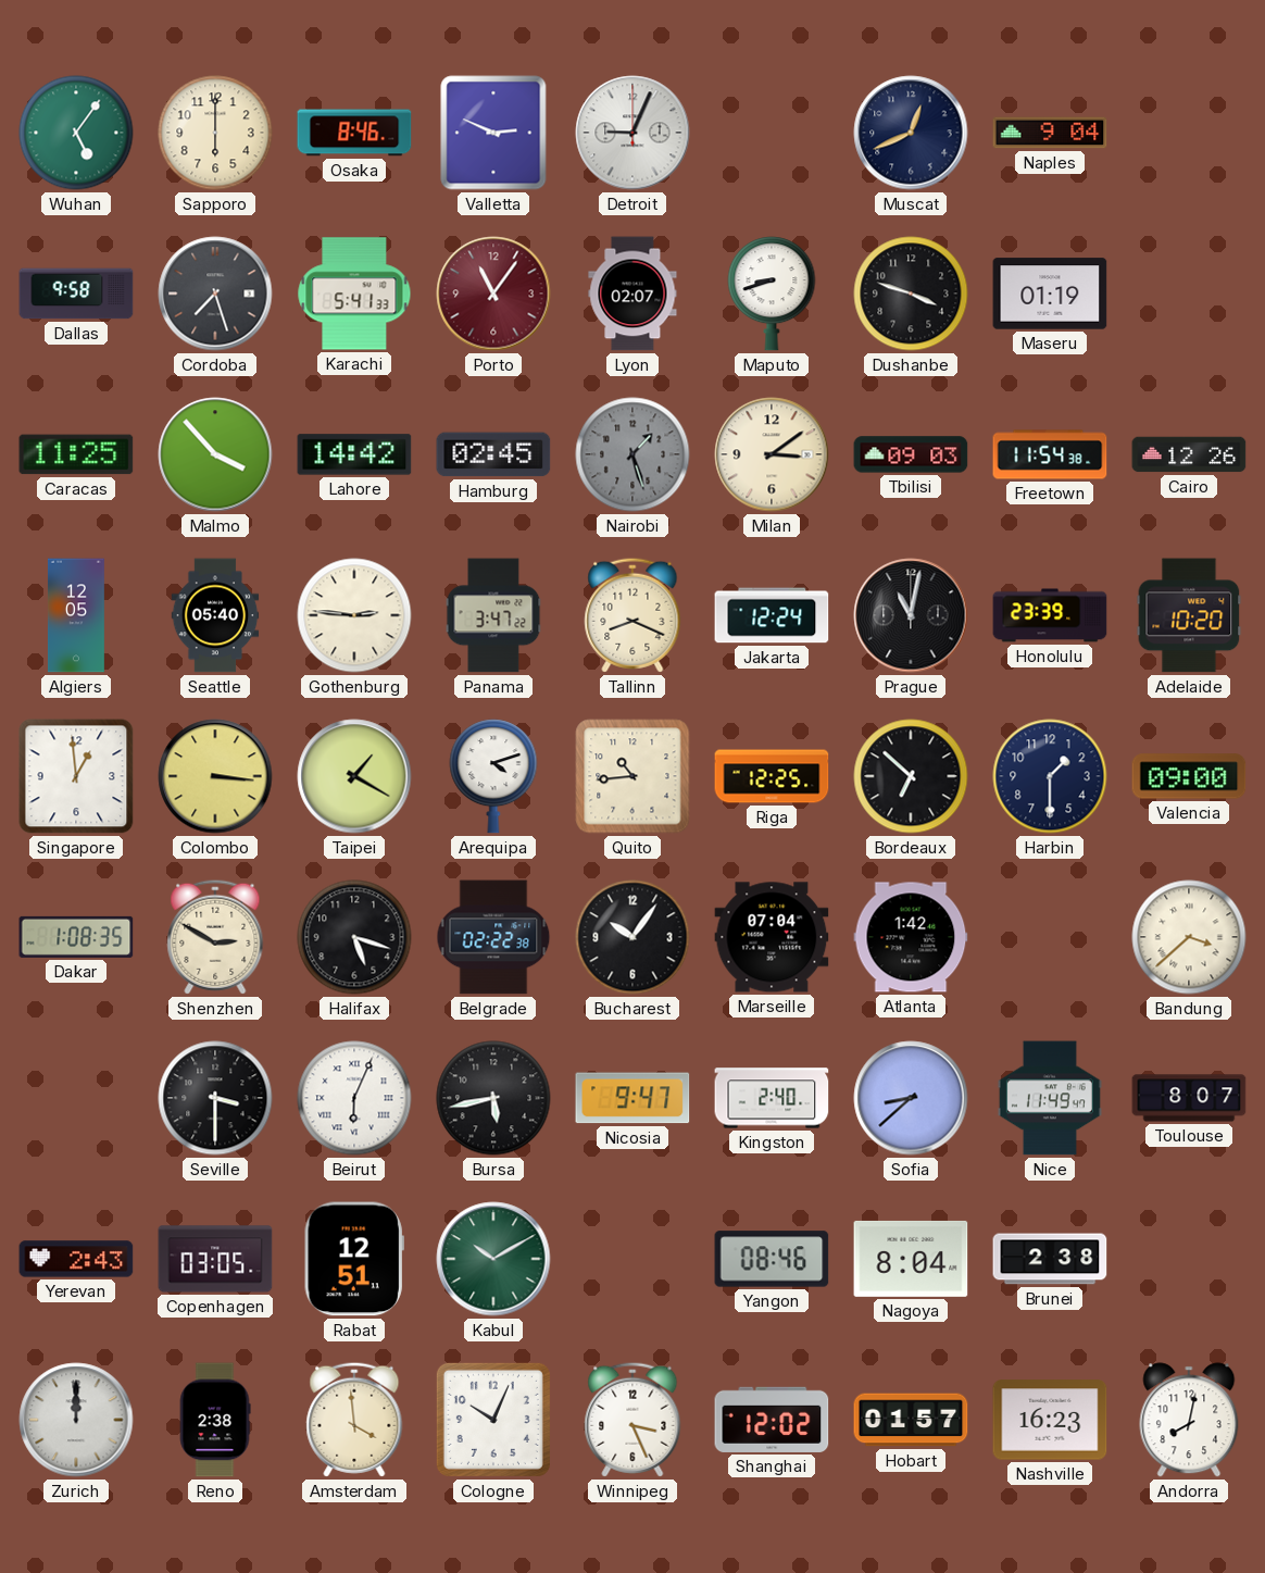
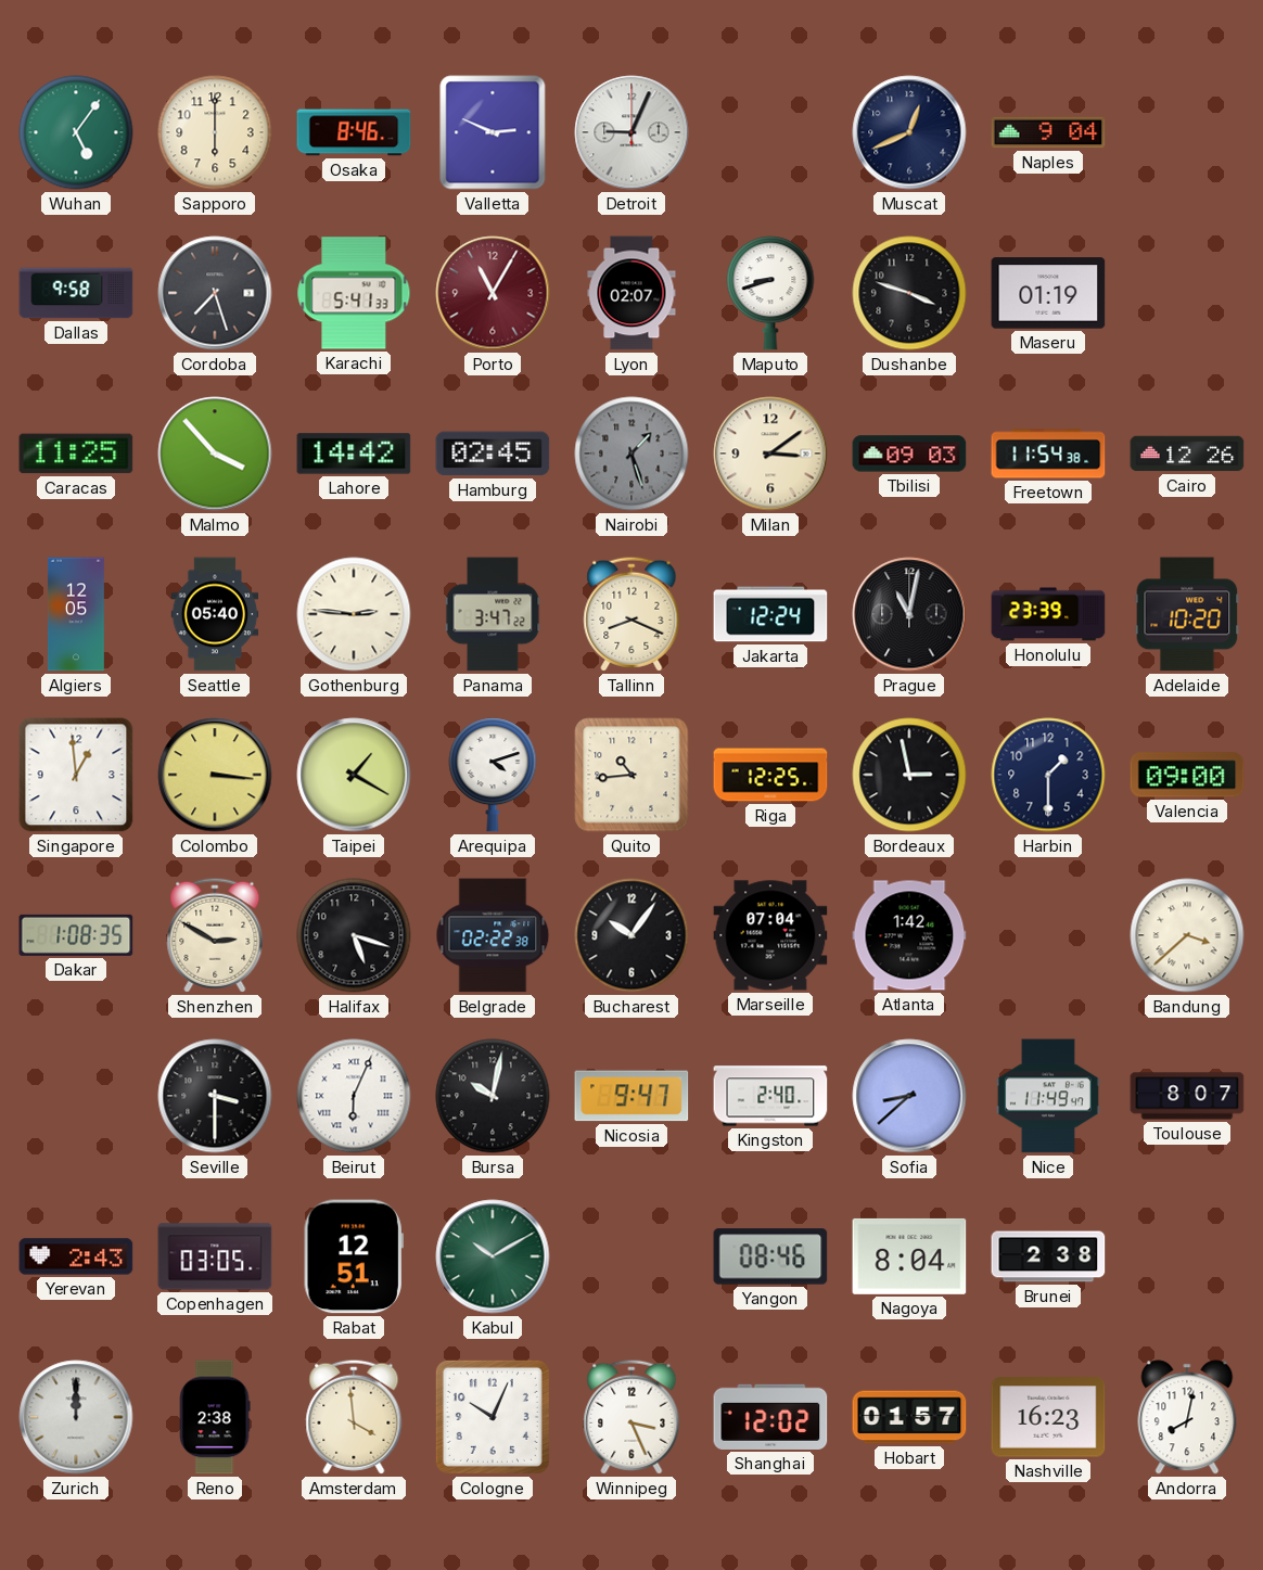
Porto: 11:06 -> 11:05
Bordeaux: 6:52 -> 2:58
Bursa: 5:43 -> 10:02
